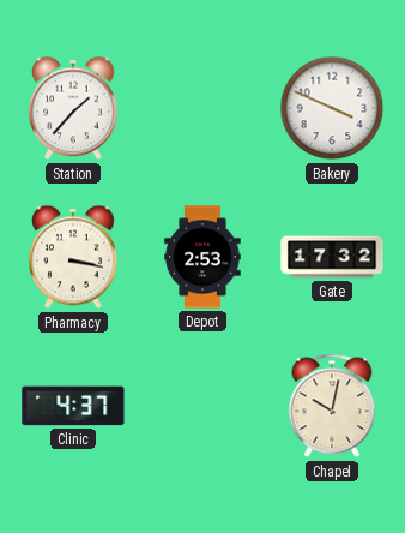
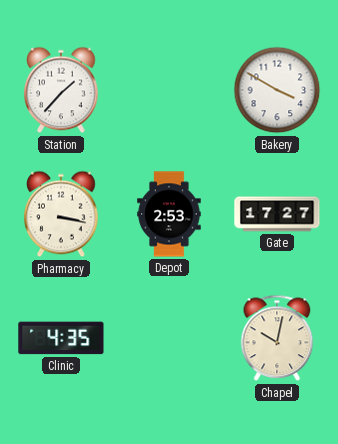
Bakery: 3:49 -> 3:50
Gate: 17:32 -> 17:27
Clinic: 4:37 -> 4:35
